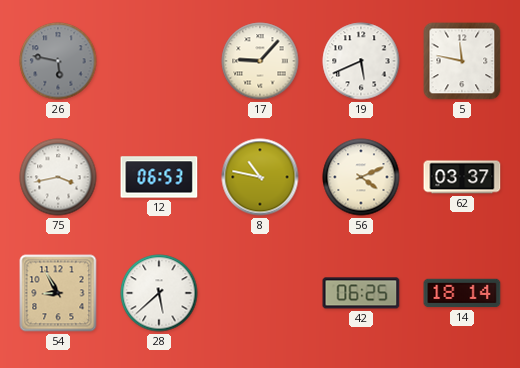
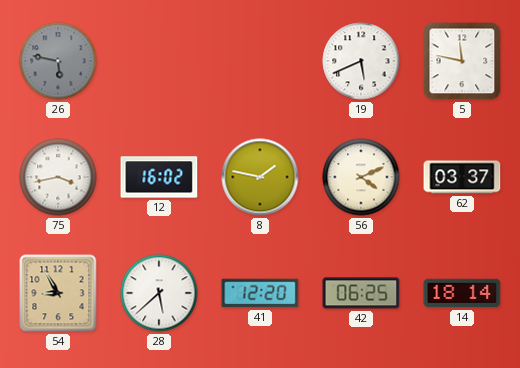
17: 9:07 -> none
12: 06:53 -> 16:02
8: 10:47 -> 1:47
41: none -> 12:20
